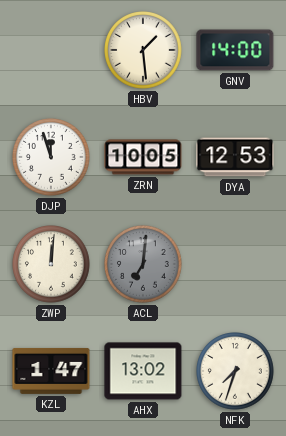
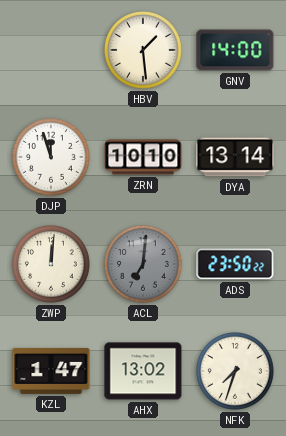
ZRN: 10:05 -> 10:10
DYA: 12:53 -> 13:14
ADS: none -> 23:50
